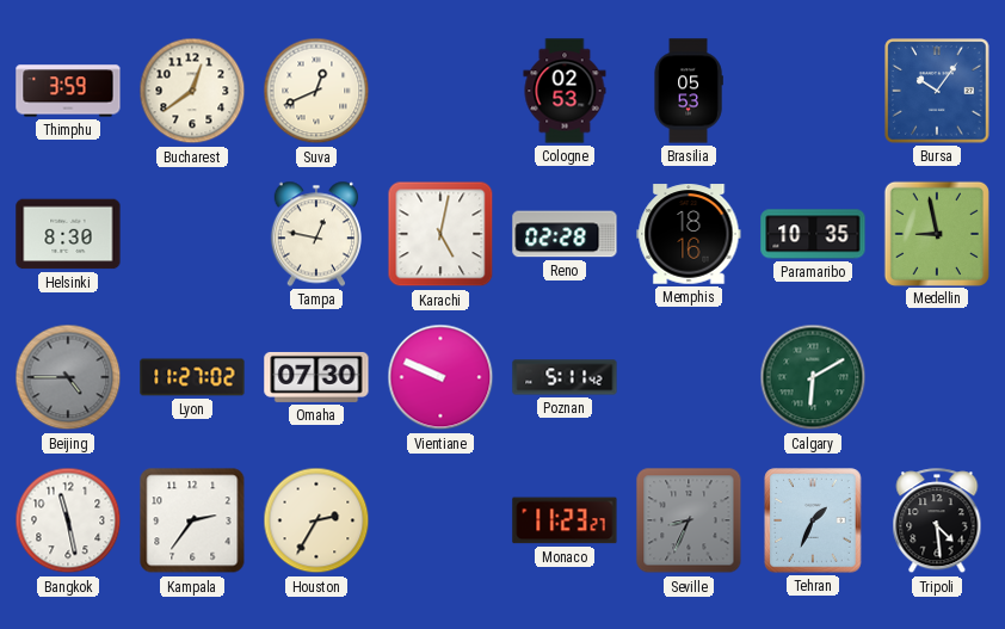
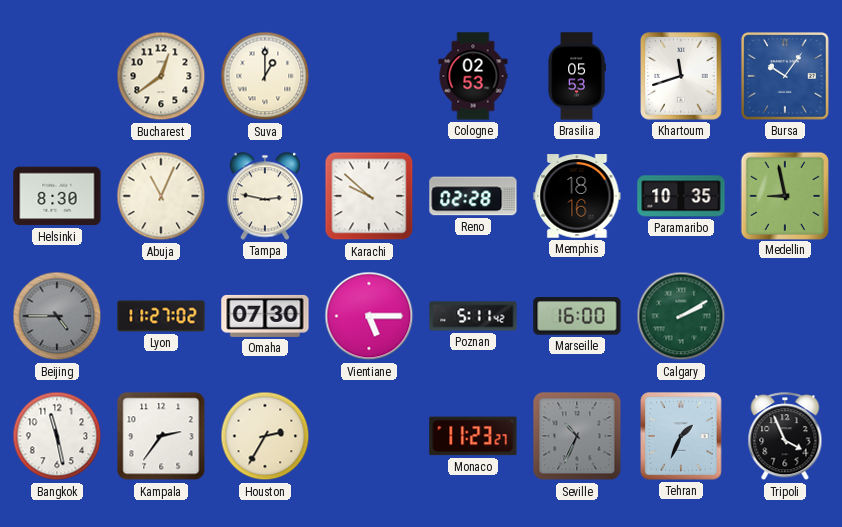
Thimphu: 3:59 -> none
Suva: 12:41 -> 1:00
Khartoum: none -> 11:42
Abuja: none -> 11:04
Tampa: 12:47 -> 2:47
Karachi: 5:02 -> 9:52
Vientiane: 9:49 -> 5:15
Marseille: none -> 16:00
Calgary: 6:10 -> 2:10
Seville: 8:34 -> 10:34
Tripoli: 4:29 -> 3:56
